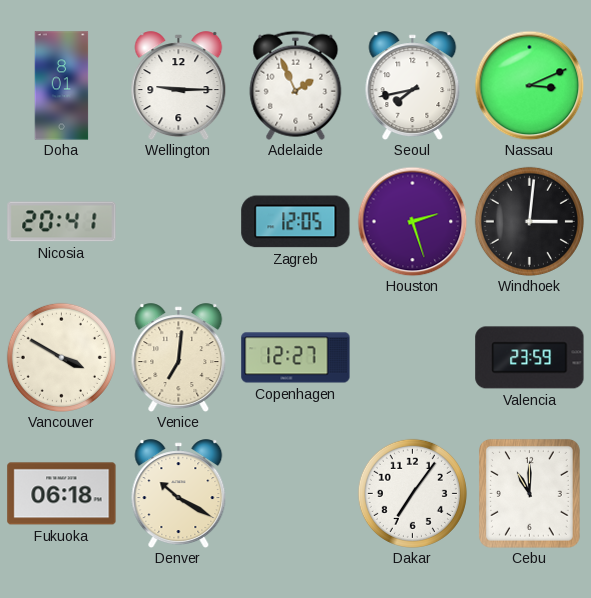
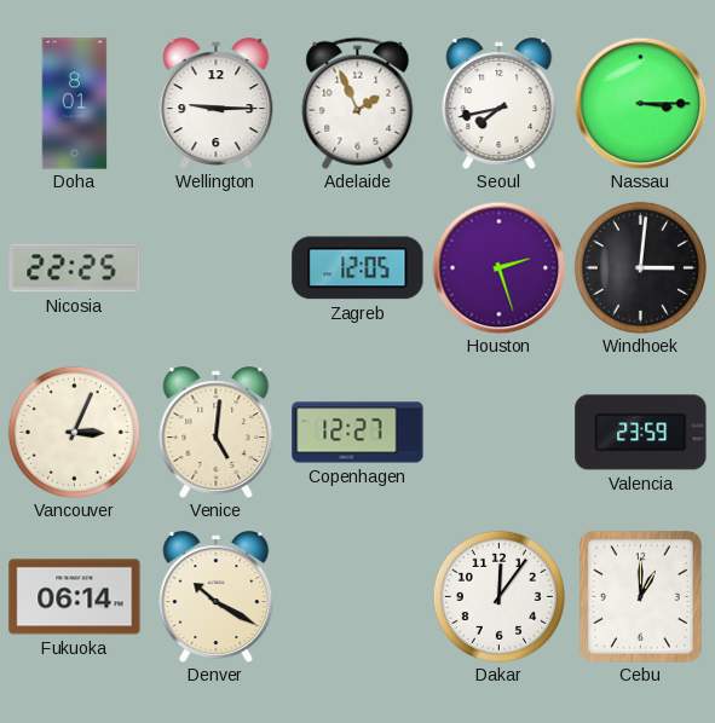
Nassau: 3:11 -> 3:15
Nicosia: 20:41 -> 22:25
Vancouver: 3:50 -> 3:04
Venice: 7:01 -> 5:01
Fukuoka: 06:18 -> 06:14
Dakar: 7:06 -> 12:06
Cebu: 11:00 -> 1:00
